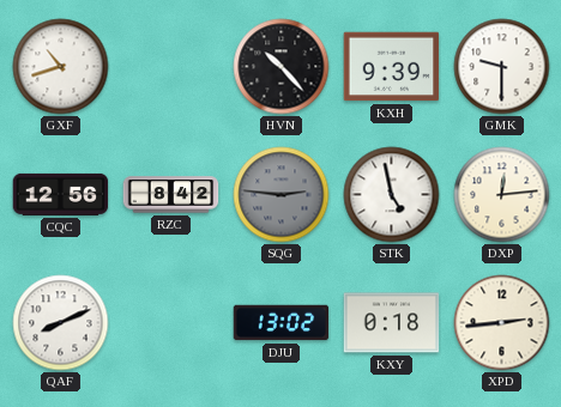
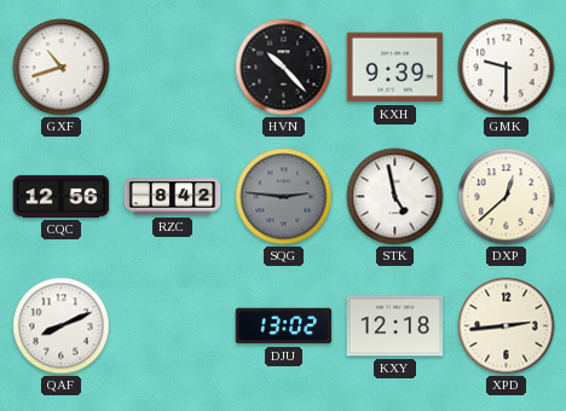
DXP: 12:14 -> 12:38
KXY: 0:18 -> 12:18
